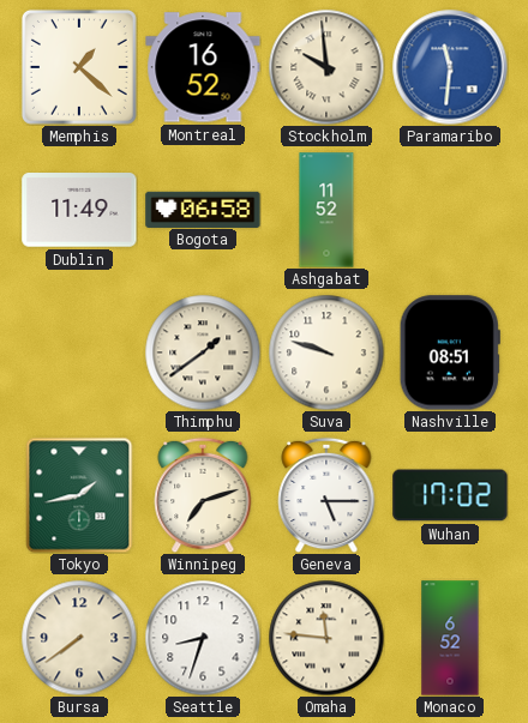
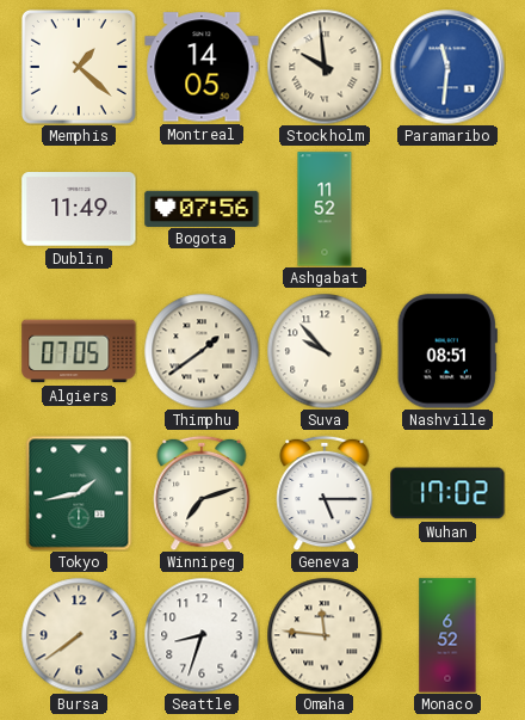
Montreal: 16:52 -> 14:05
Bogota: 06:58 -> 07:56
Algiers: none -> 07:05
Suva: 9:48 -> 9:53
